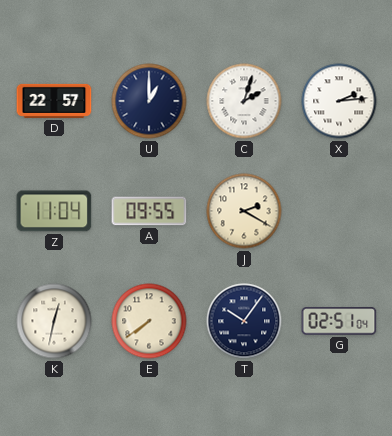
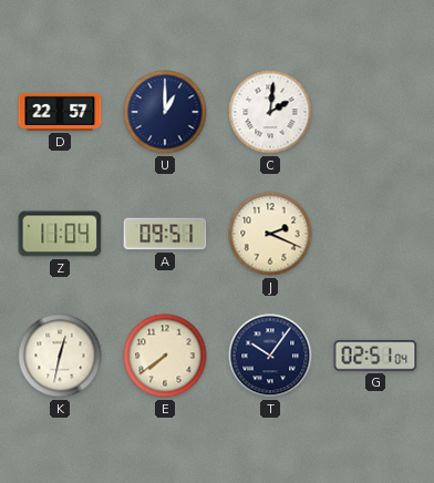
C: 2:03 -> 2:01
X: 2:14 -> none
A: 09:55 -> 09:51
J: 2:20 -> 2:19
